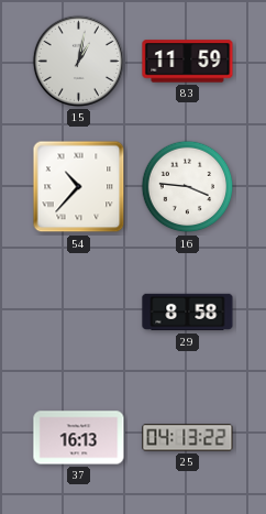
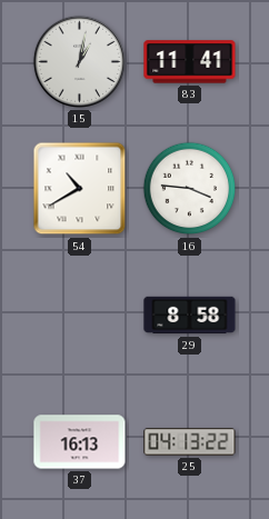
83: 11:59 -> 11:41
54: 10:37 -> 10:40
